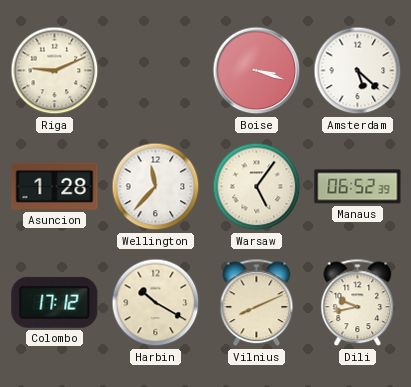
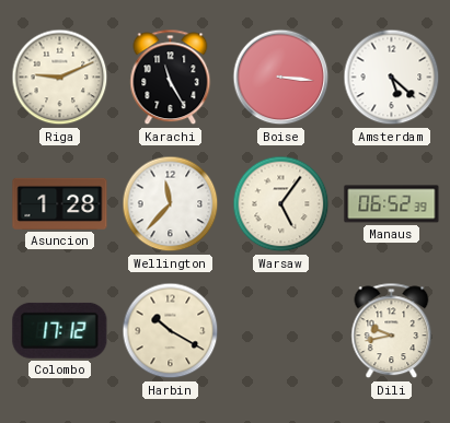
Karachi: none -> 11:25
Boise: 3:18 -> 3:16
Vilnius: 8:11 -> none
